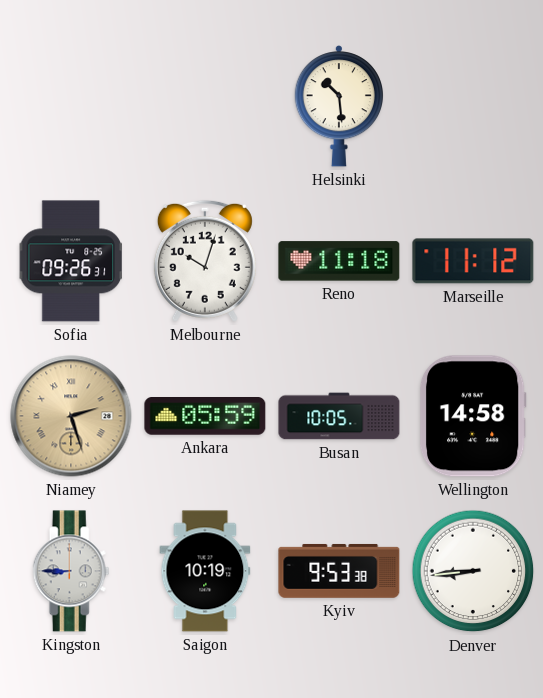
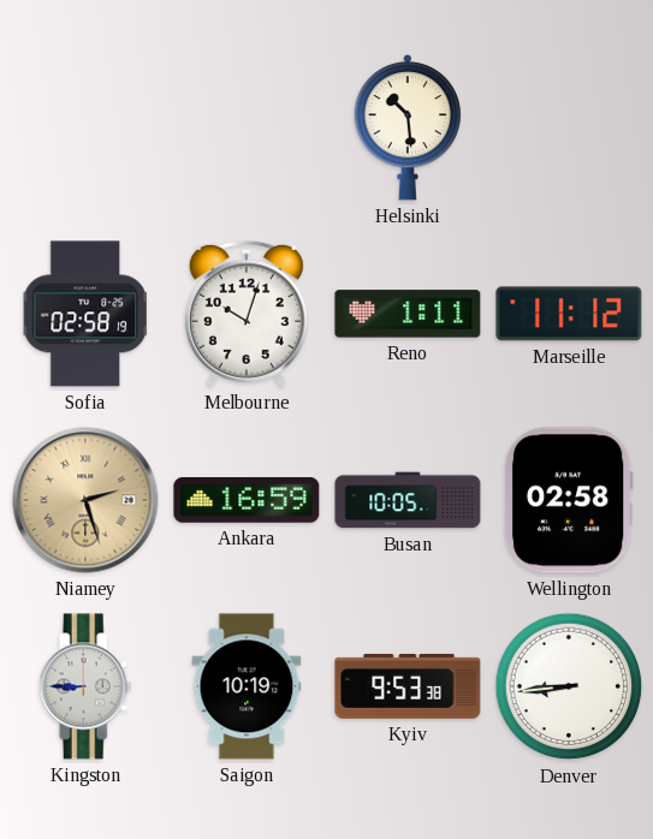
Sofia: 09:26 -> 02:58
Reno: 11:18 -> 1:11
Ankara: 05:59 -> 16:59
Wellington: 14:58 -> 02:58
